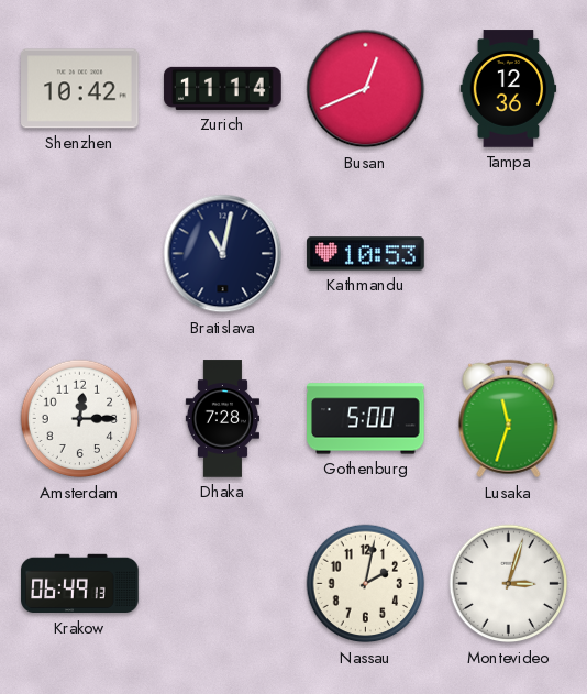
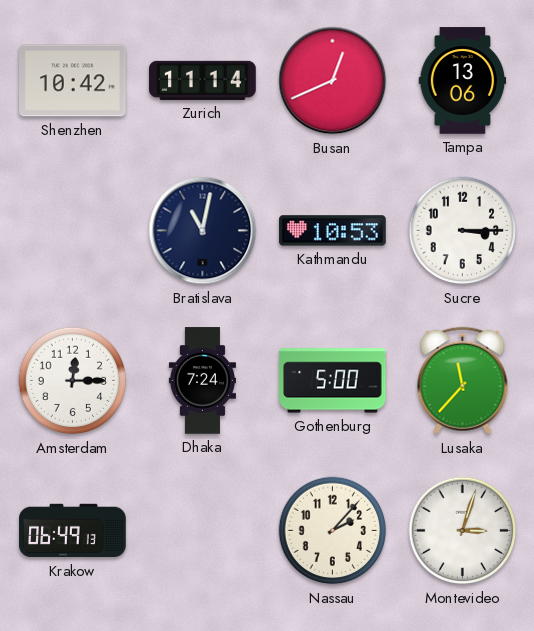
Tampa: 12:36 -> 13:06
Sucre: none -> 3:15
Dhaka: 7:28 -> 7:24
Lusaka: 11:33 -> 11:37
Nassau: 2:02 -> 2:07
